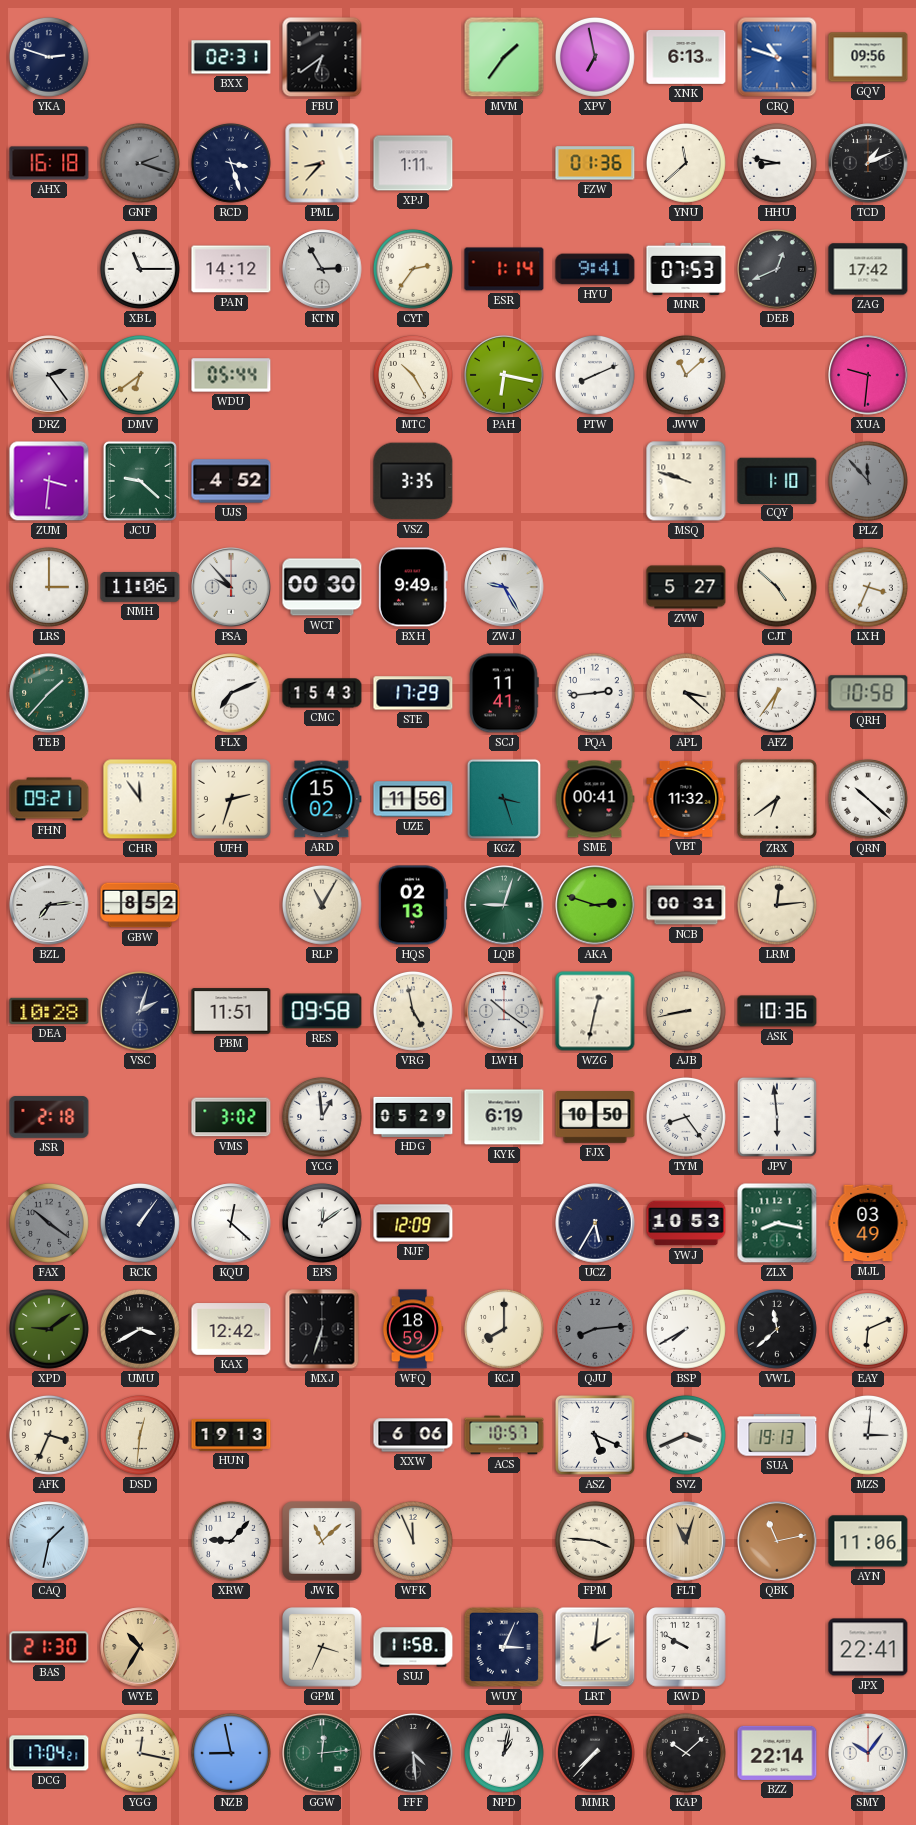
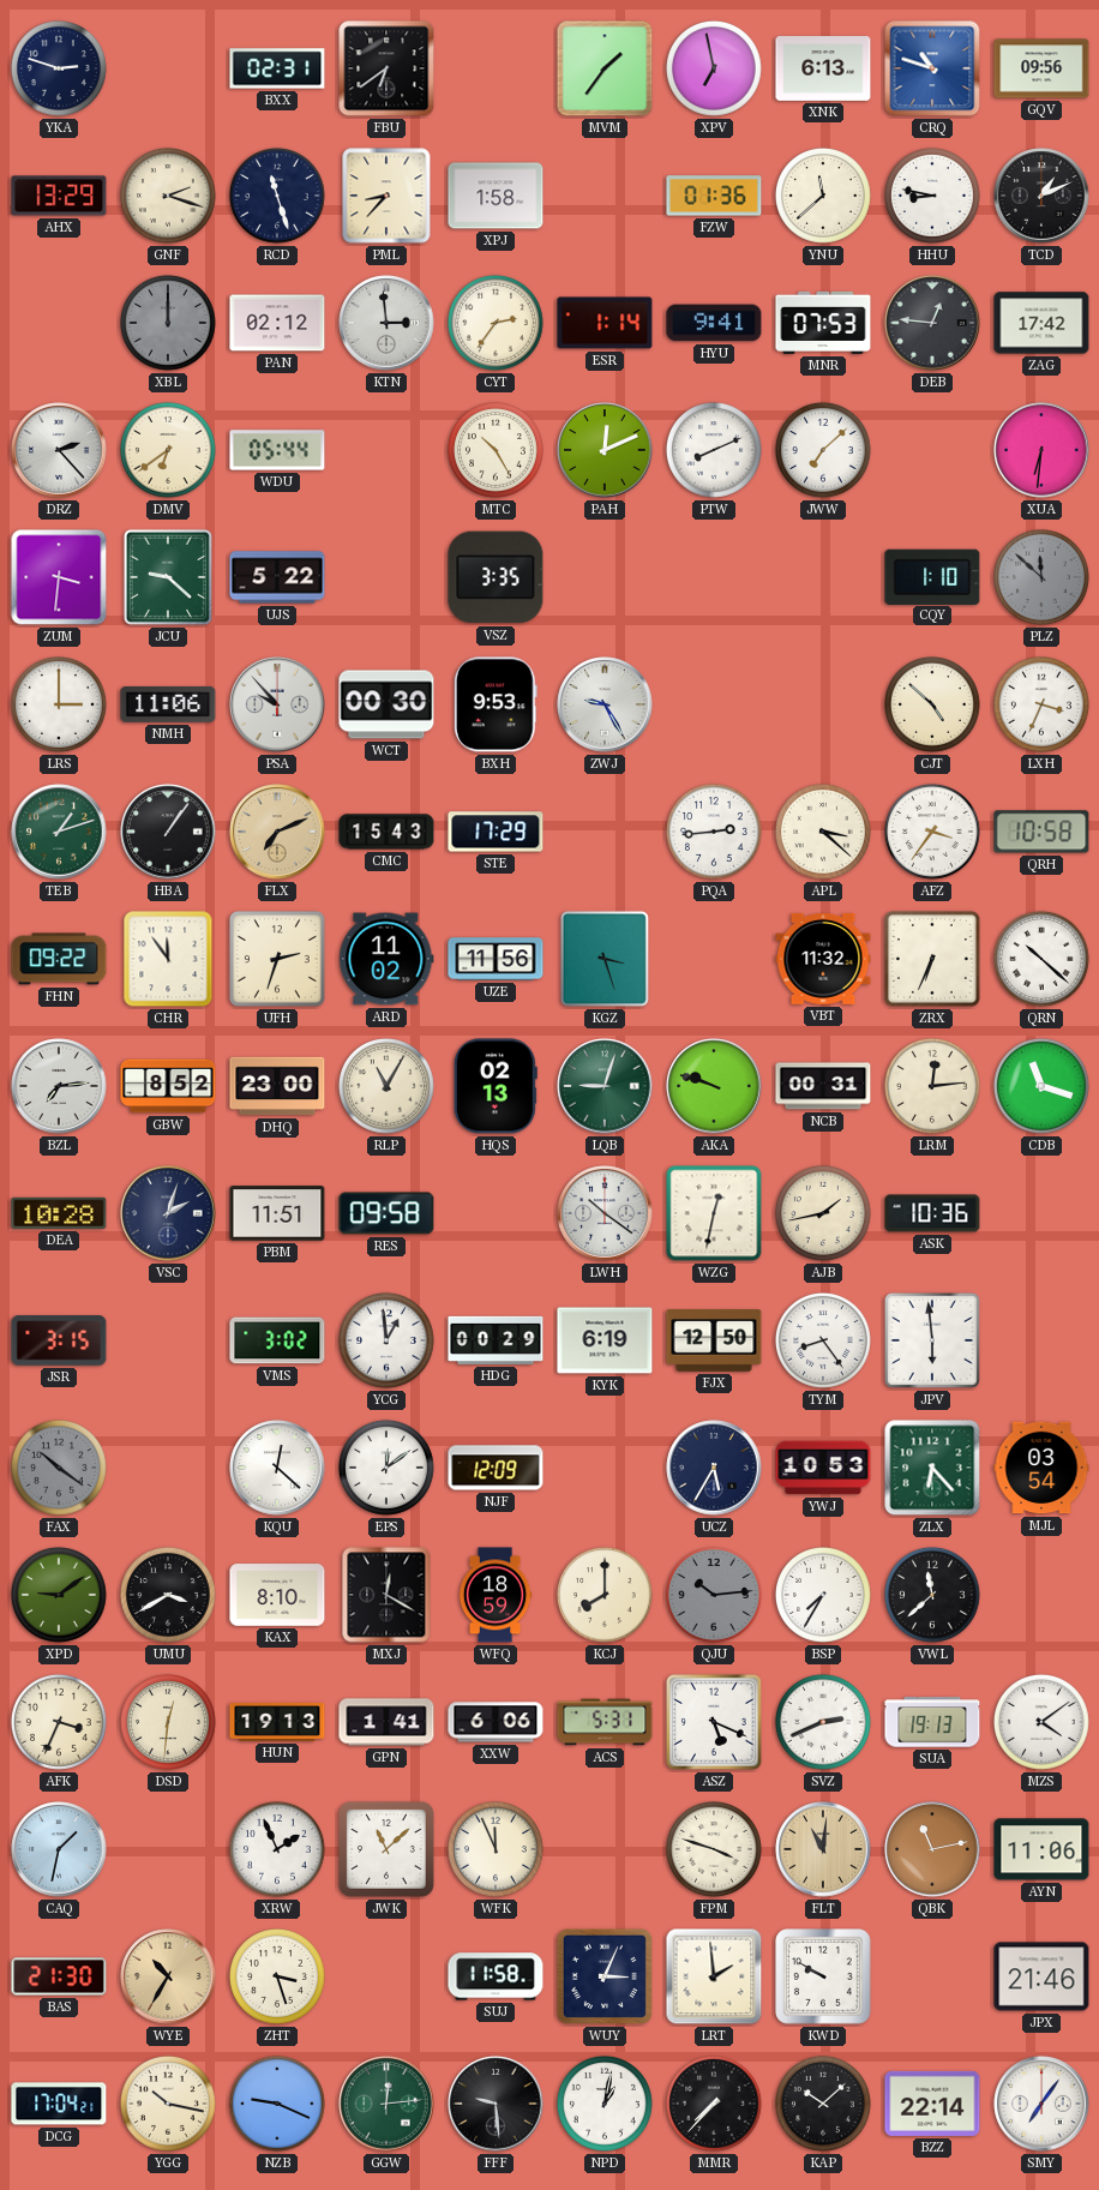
AHX: 16:18 -> 13:29
GNF dial: grey -> cream
RCD: 3:27 -> 11:27
XPJ: 1:11 -> 1:58
XBL: 11:15 -> 12:00
XBL dial: white -> grey
PAN: 14:12 -> 02:12
KTN: 2:55 -> 2:59
DEB: 12:41 -> 12:46
DRZ: 2:24 -> 2:23
PAH: 6:17 -> 12:11
JWW: 11:08 -> 7:08
XUA: 9:31 -> 6:31
UJS: 4:52 -> 5:22
MSQ: 9:48 -> none
PLZ: 11:53 -> 11:52
BXH: 9:49 -> 9:53
ZVW: 5:27 -> none
TEB: 1:37 -> 1:12
HBA: none -> 1:06
FLX dial: white -> champagne
SCJ: 11:41 -> none
AFZ: 6:36 -> 3:36
FHN: 09:21 -> 09:22
ARD: 15:02 -> 11:02
SME: 00:41 -> none
ZRX: 6:39 -> 6:34
DHQ: none -> 23:00
AKA: 2:48 -> 9:48
CDB: none -> 11:18
VRG: 4:58 -> none
AJB: 8:43 -> 1:43
JSR: 2:18 -> 3:15
HDG: 05:29 -> 00:29
FJX: 10:50 -> 12:50
RCK: 1:06 -> none
ZLX: 8:17 -> 6:23
MJL: 03:49 -> 03:54
KAX: 12:42 -> 8:10
MXJ: 6:33 -> 12:20
QJU: 8:14 -> 10:14
BSP: 7:40 -> 7:35
EAY: 6:11 -> none
GPN: none -> 1:41
ACS: 10:57 -> 5:31
SVZ: 3:41 -> 2:41
MZS: 3:01 -> 4:09
XRW: 9:07 -> 1:56
FPM: 3:46 -> 3:48
FLT: 11:03 -> 11:01
ZHT: none -> 3:27
GPM: 3:34 -> none
LRT: 2:01 -> 1:59
JPX: 22:41 -> 21:46
YGG: 12:17 -> 10:17
NZB: 8:58 -> 9:19
FFF: 4:29 -> 9:29
SMY: 10:06 -> 7:06
